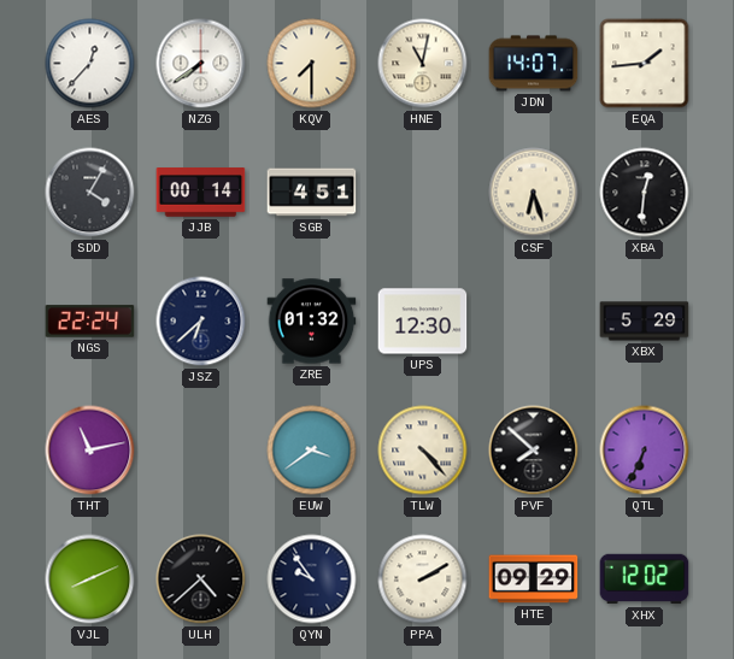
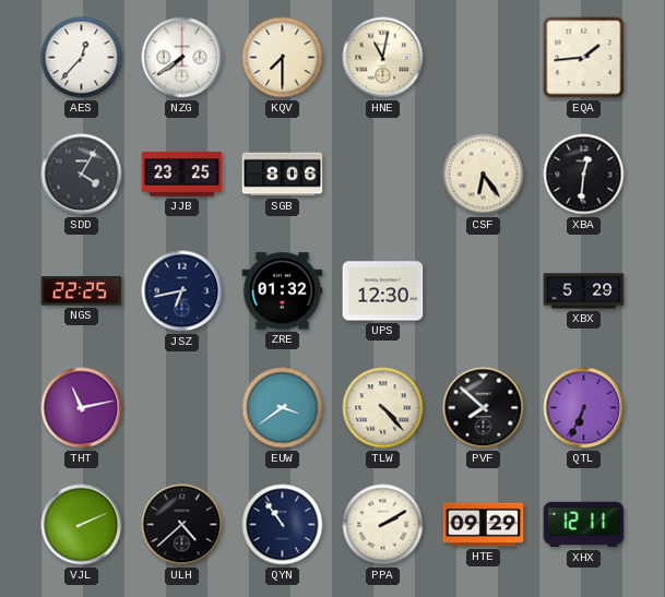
JDN: 14:07 -> none
JJB: 00:14 -> 23:25
SGB: 4:51 -> 8:06
CSF: 6:27 -> 6:24
NGS: 22:24 -> 22:25
JSZ: 6:38 -> 6:43
VJL: 8:11 -> 2:11
QYN: 9:54 -> 10:54
XHX: 12:02 -> 12:11
